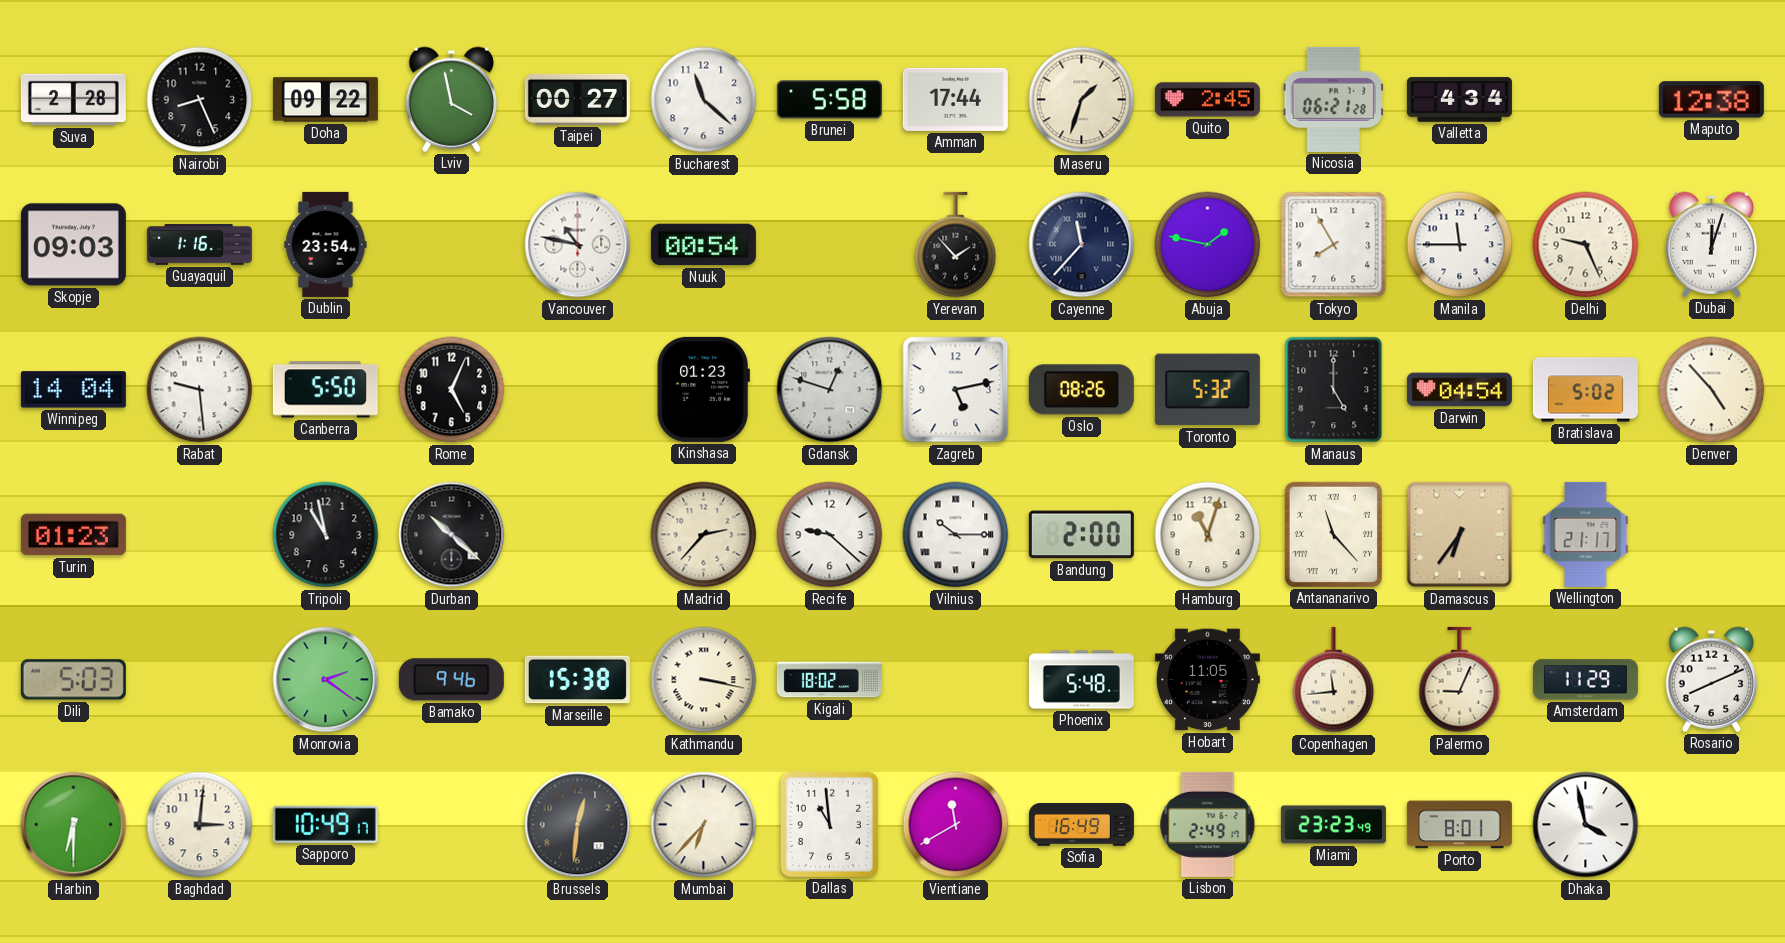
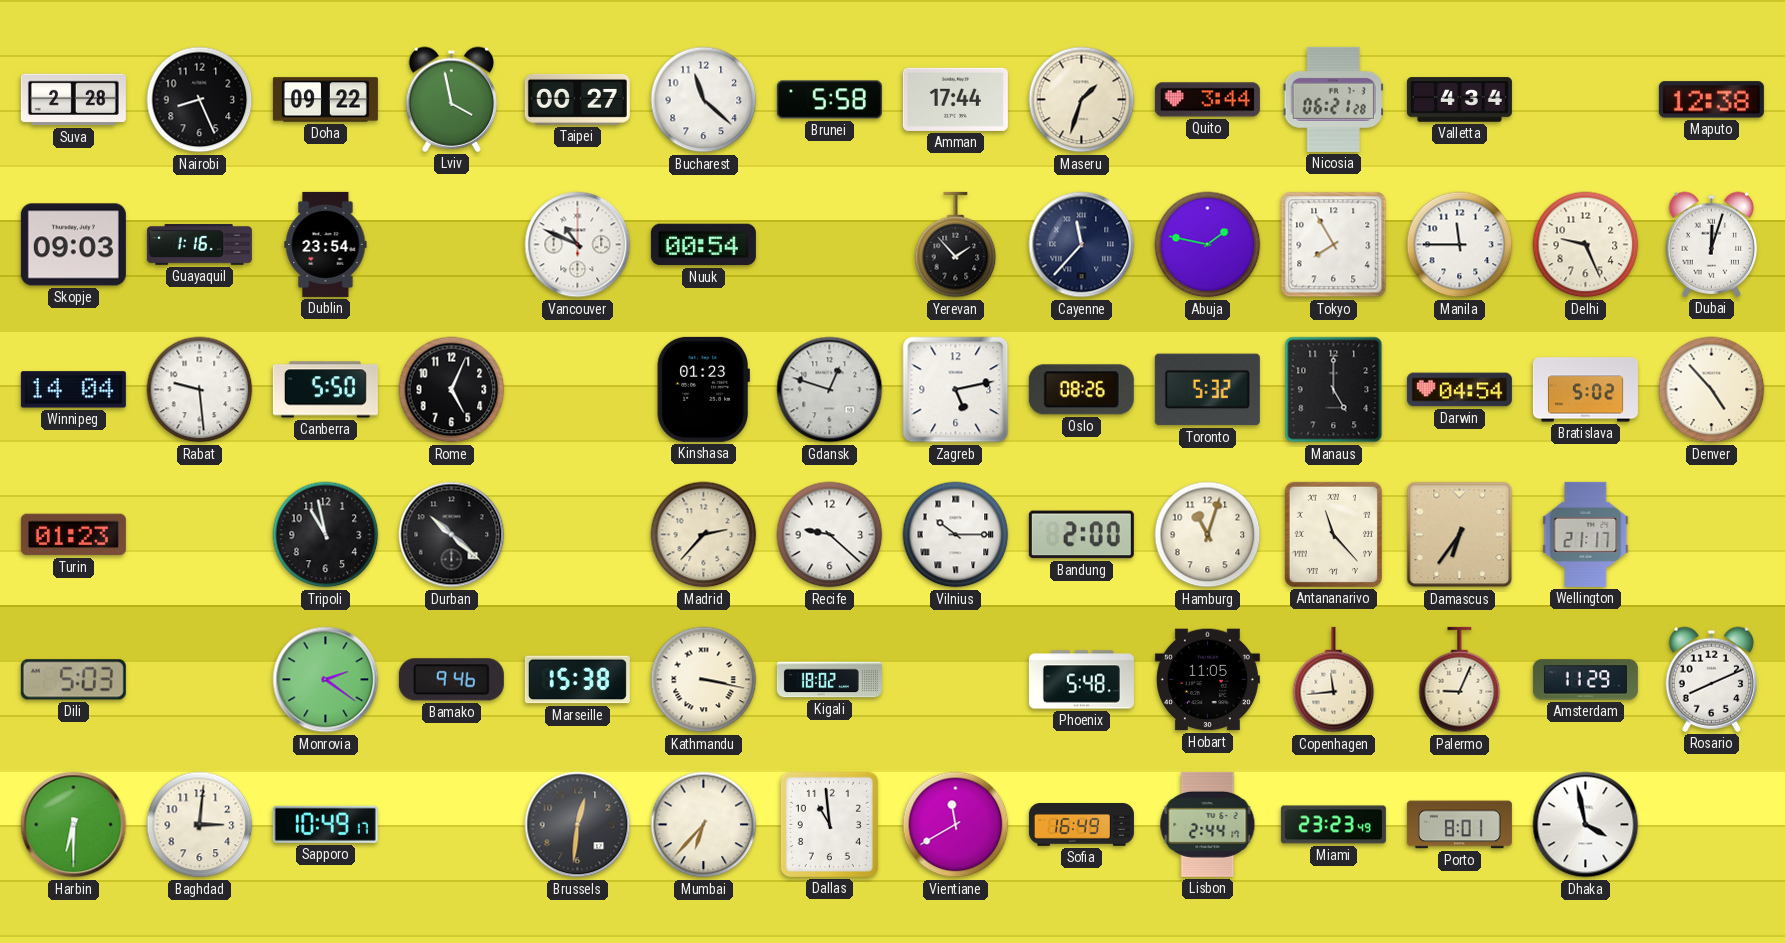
Quito: 2:45 -> 3:44
Vancouver: 10:47 -> 10:49
Lisbon: 2:49 -> 2:44
